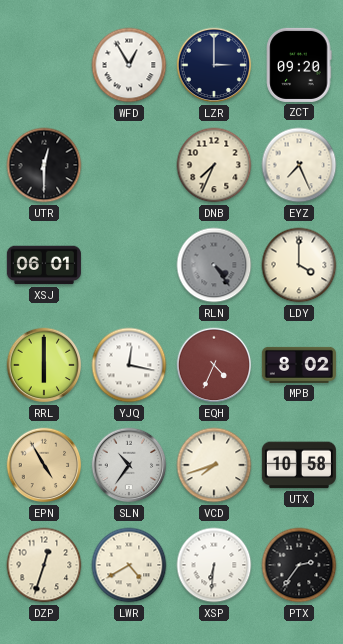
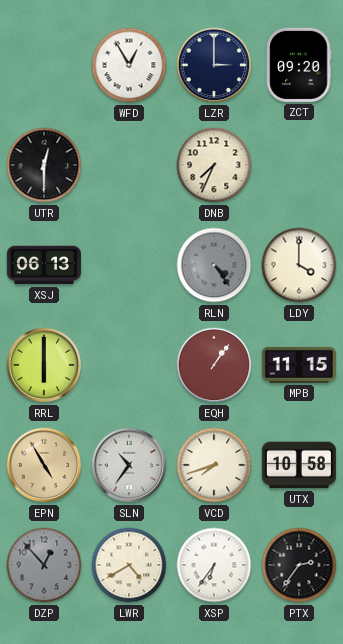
EYZ: 7:26 -> none
XSJ: 06:01 -> 06:13
YJQ: 12:17 -> none
EQH: 4:34 -> 1:06
MPB: 8:02 -> 11:15
DZP: 12:33 -> 12:53
DZP dial: cream -> grey
XSP: 6:31 -> 6:36
